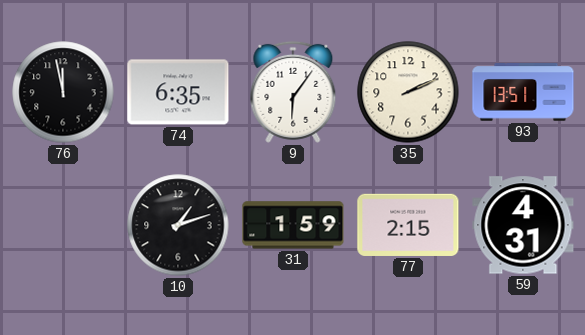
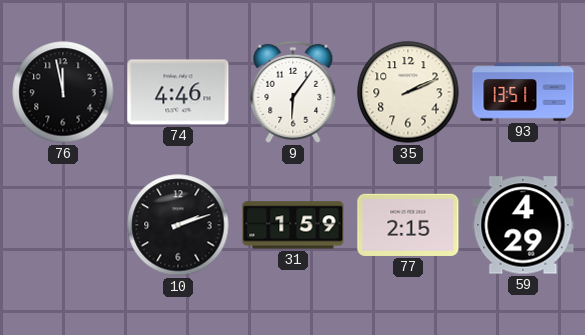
74: 6:35 -> 4:46
10: 1:12 -> 2:12
59: 4:31 -> 4:29
